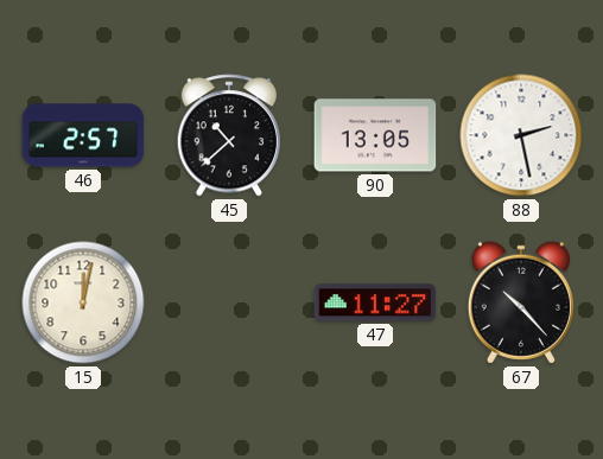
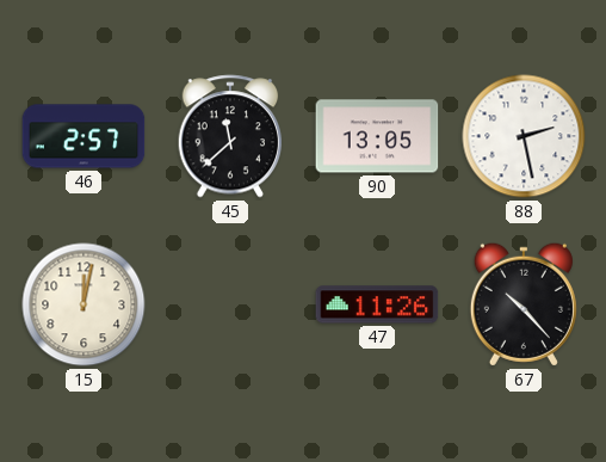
45: 10:38 -> 11:38
47: 11:27 -> 11:26
